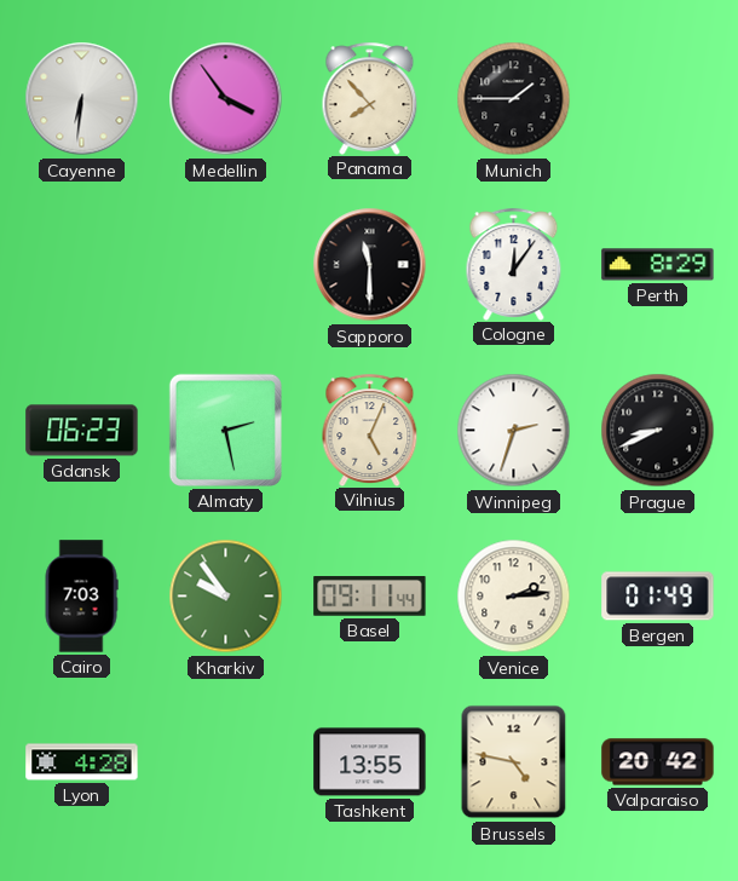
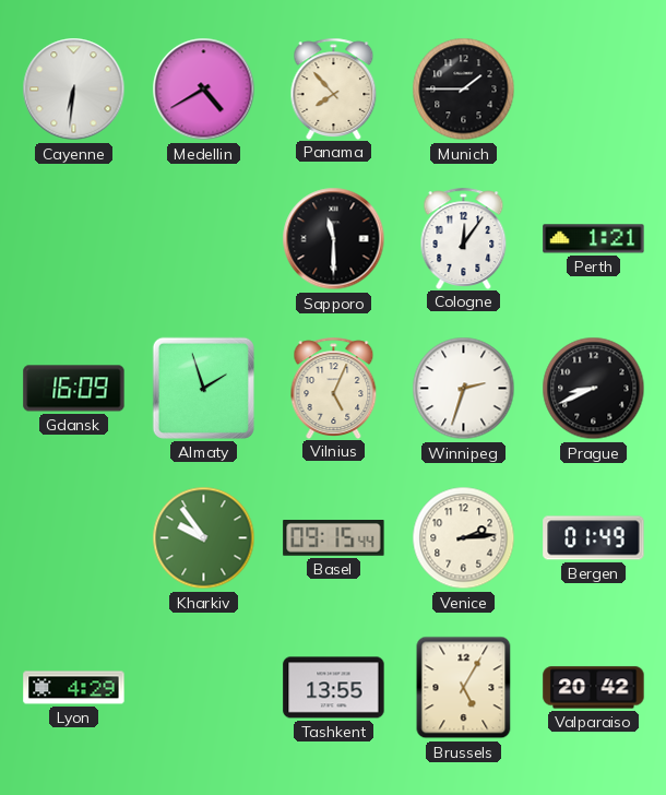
Medellin: 3:54 -> 4:40
Perth: 8:29 -> 1:21
Gdansk: 06:23 -> 16:09
Almaty: 2:28 -> 1:57
Cairo: 7:03 -> none
Basel: 09:11 -> 09:15
Lyon: 4:28 -> 4:29
Brussels: 4:47 -> 5:05
